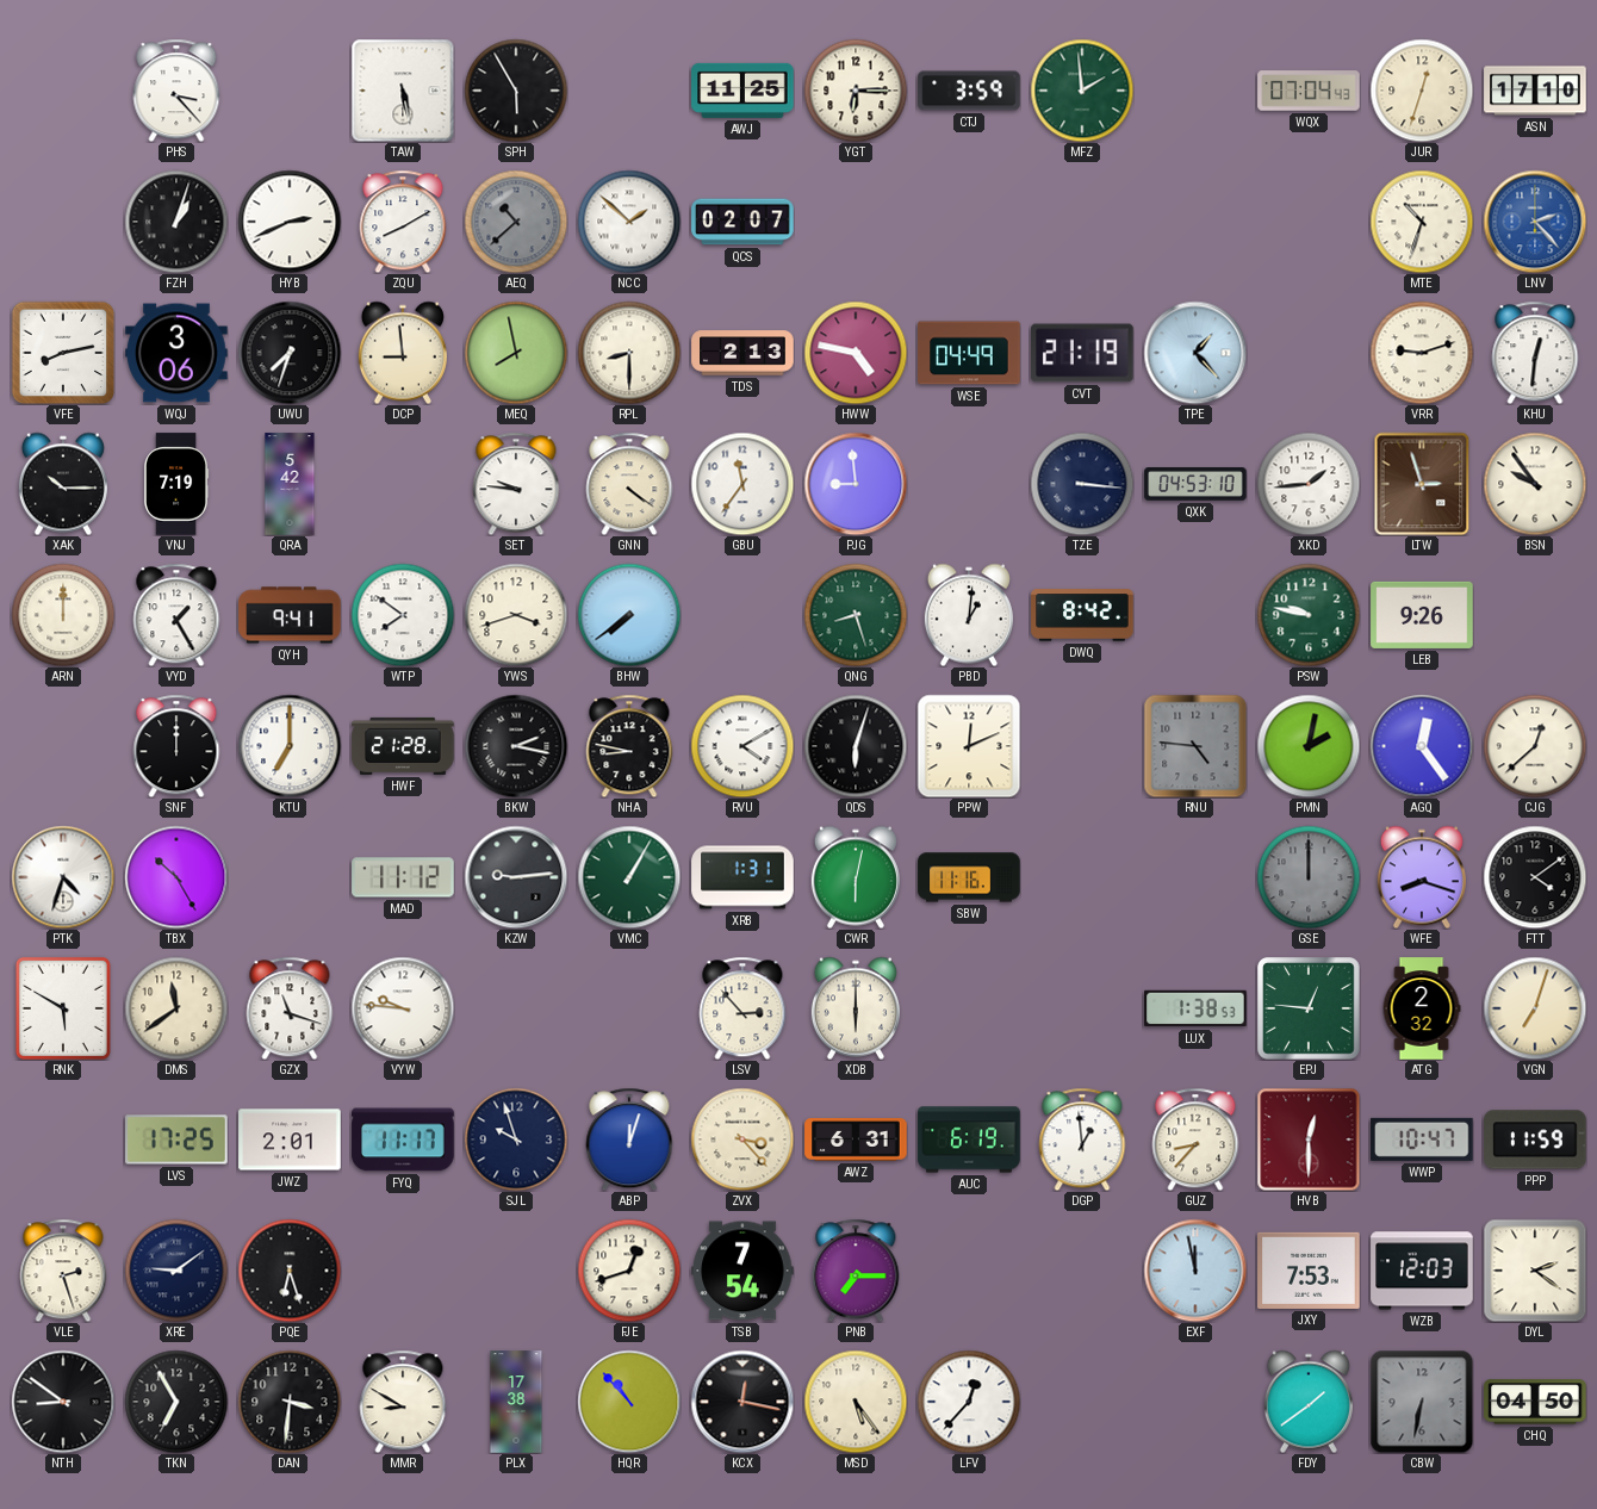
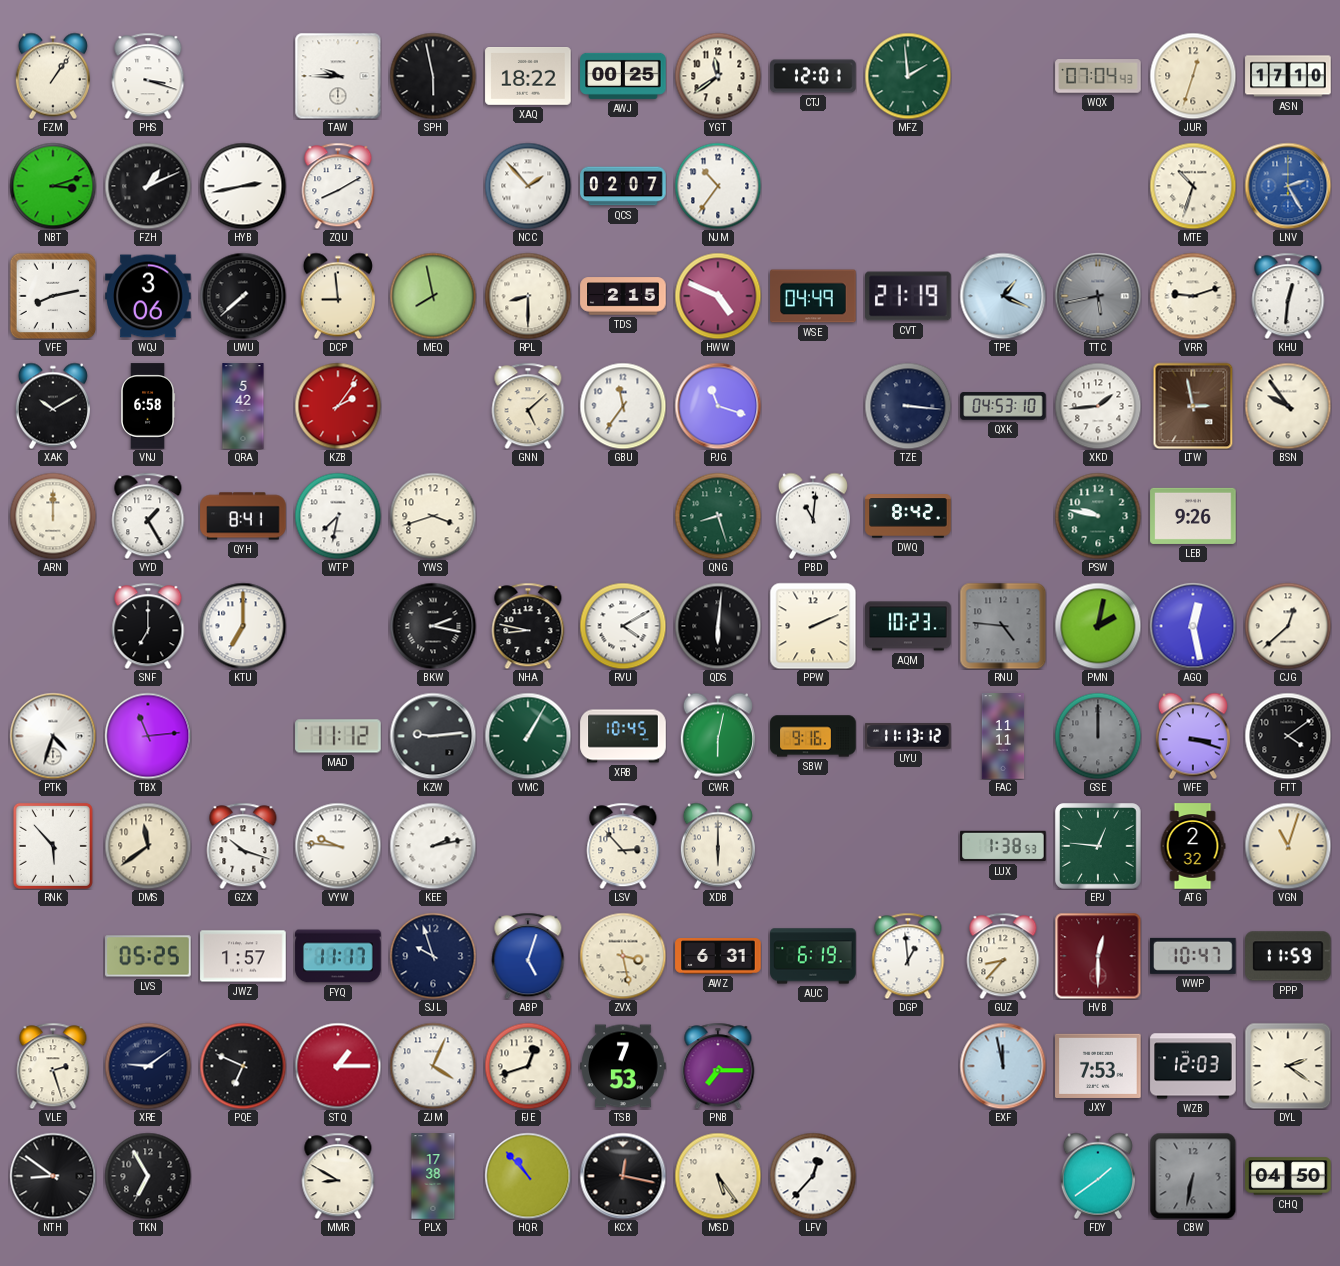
FZM: none -> 1:06
PHS: 3:23 -> 3:18
TAW: 5:28 -> 9:45
SPH: 5:55 -> 5:58
XAQ: none -> 18:22
AWJ: 11:25 -> 00:25
YGT: 6:15 -> 11:39
CTJ: 3:59 -> 12:01
NBT: none -> 3:12
FZH: 1:03 -> 1:11
HYB: 2:41 -> 2:43
AEQ: 10:38 -> none
NCC: 1:52 -> 1:53
NJM: none -> 10:36
LNV: 2:23 -> 2:25
UWU: 7:33 -> 7:38
TDS: 2:13 -> 2:15
HWW: 4:47 -> 4:49
TPE: 1:23 -> 1:19
TTC: none -> 5:43
XAK: 10:15 -> 10:10
VNJ: 7:19 -> 6:58
KZB: none -> 2:06
SET: 9:46 -> none
GNN: 4:21 -> 5:08
PJG: 8:59 -> 11:18
LTW: 2:57 -> 2:58
QYH: 9:41 -> 8:41
WTP: 7:51 -> 7:32
BHW: 7:39 -> none
PBD: 1:01 -> 11:01
SNF: 12:00 -> 7:00
HWF: 21:28 -> none
QDS: 6:03 -> 6:01
PPW: 12:11 -> 2:11
AQM: none -> 10:23
AGQ: 12:24 -> 12:28
TBX: 10:25 -> 11:14
XRB: 1:31 -> 10:45
SBW: 11:16 -> 9:16
UYU: none -> 11:13
FAC: none -> 11:11
WFE: 8:18 -> 3:18
RNK: 5:50 -> 5:53
GZX: 11:18 -> 10:18
KEE: none -> 2:13
VGN: 7:03 -> 11:03
LVS: 17:25 -> 05:25
JWZ: 2:01 -> 1:57
ABP: 12:03 -> 5:03
ZVX: 3:23 -> 3:28
PQE: 6:27 -> 6:49
STQ: none -> 1:15
ZJM: none -> 4:04
TSB: 7:54 -> 7:53
DAN: 3:31 -> none
